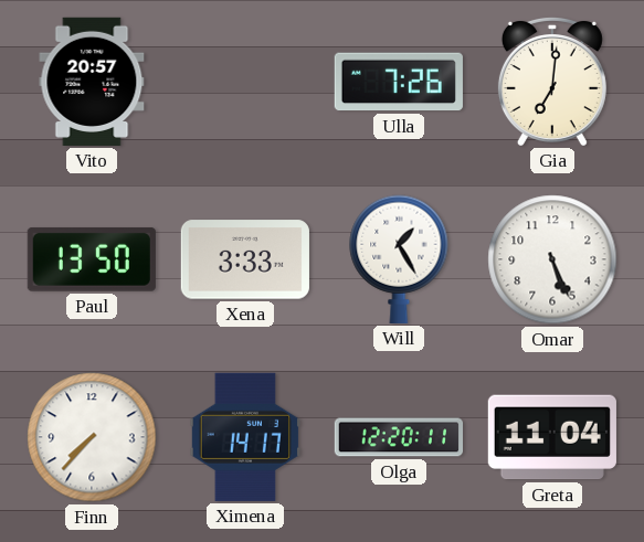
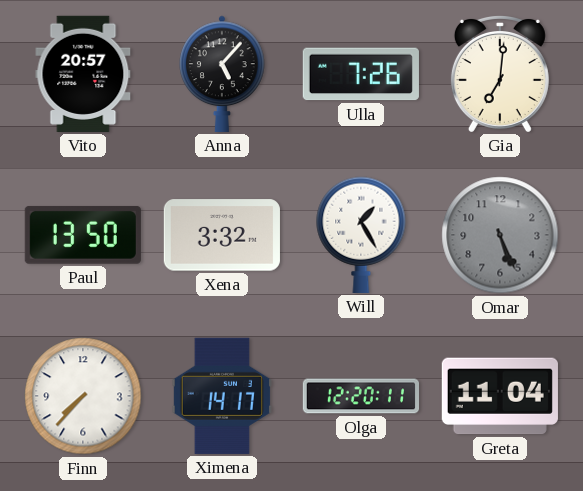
Anna: none -> 5:07
Xena: 3:33 -> 3:32
Omar dial: white -> grey
